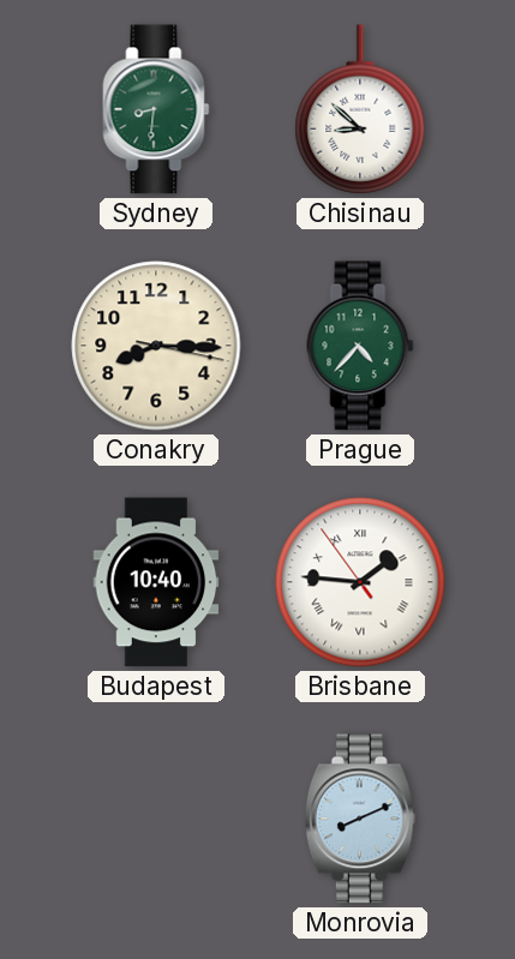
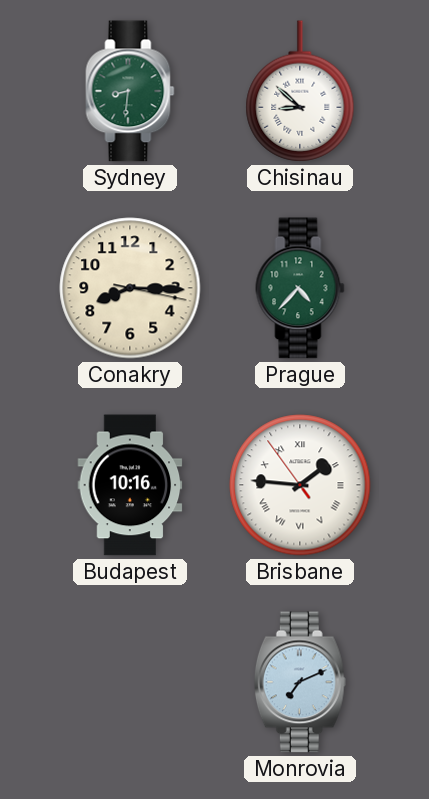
Budapest: 10:40 -> 10:16
Monrovia: 8:11 -> 7:11
